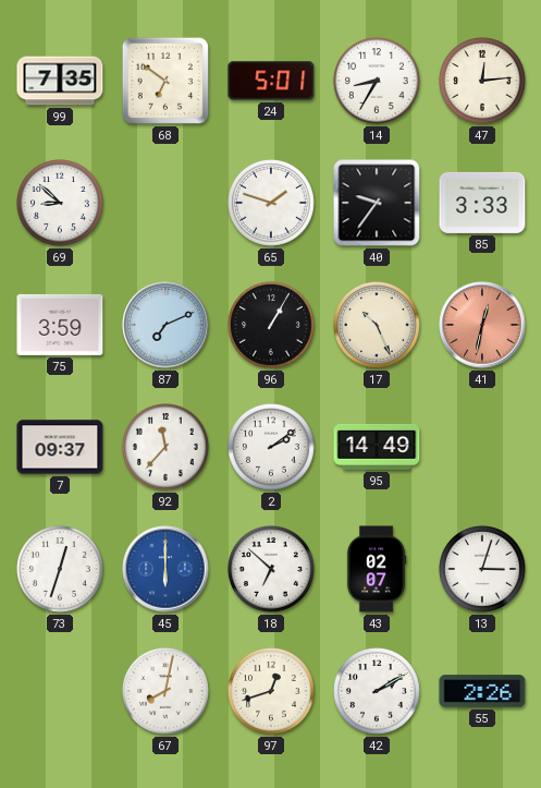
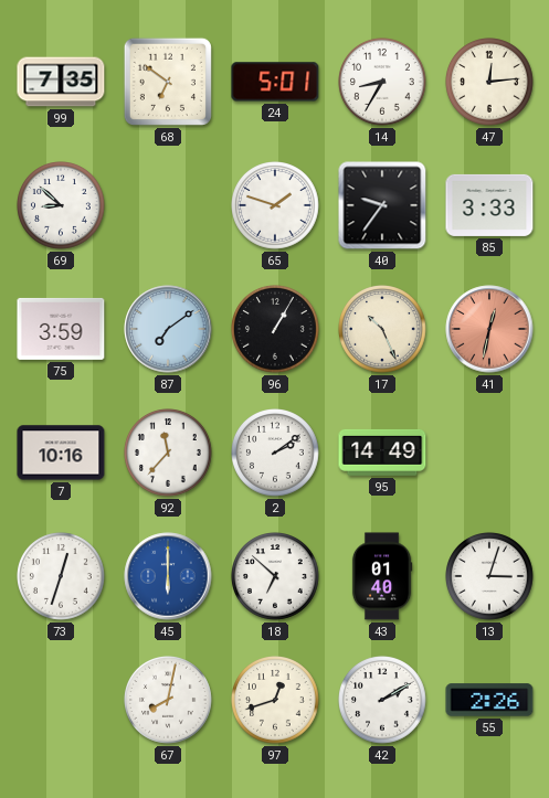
87: 7:11 -> 7:09
7: 09:37 -> 10:16
43: 02:07 -> 01:40
